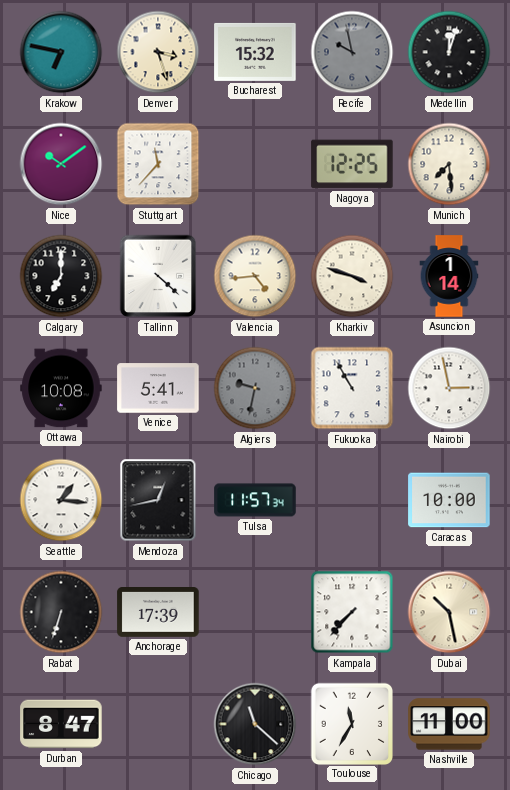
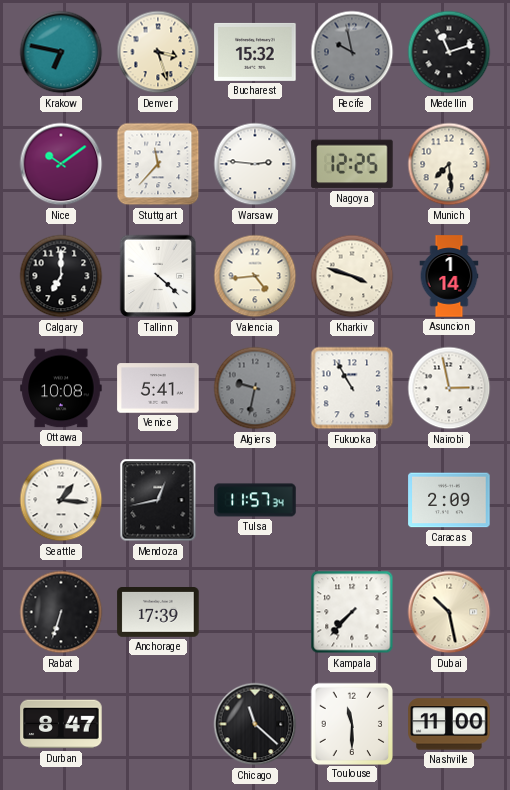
Medellin: 12:03 -> 11:12
Warsaw: none -> 2:46
Caracas: 10:00 -> 2:09
Toulouse: 11:35 -> 11:30
